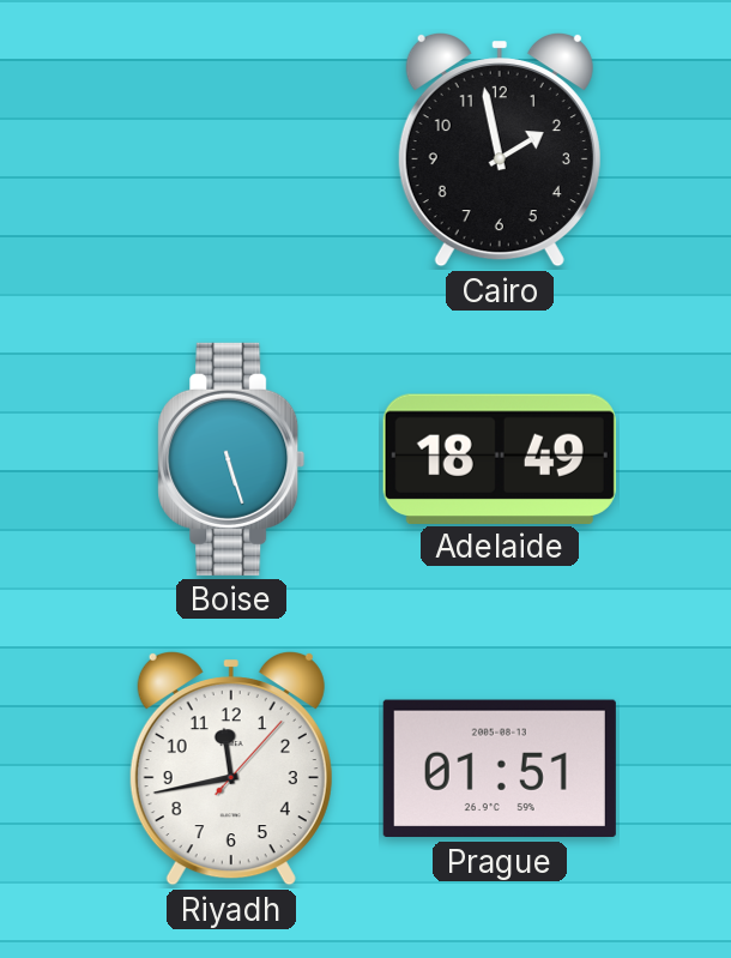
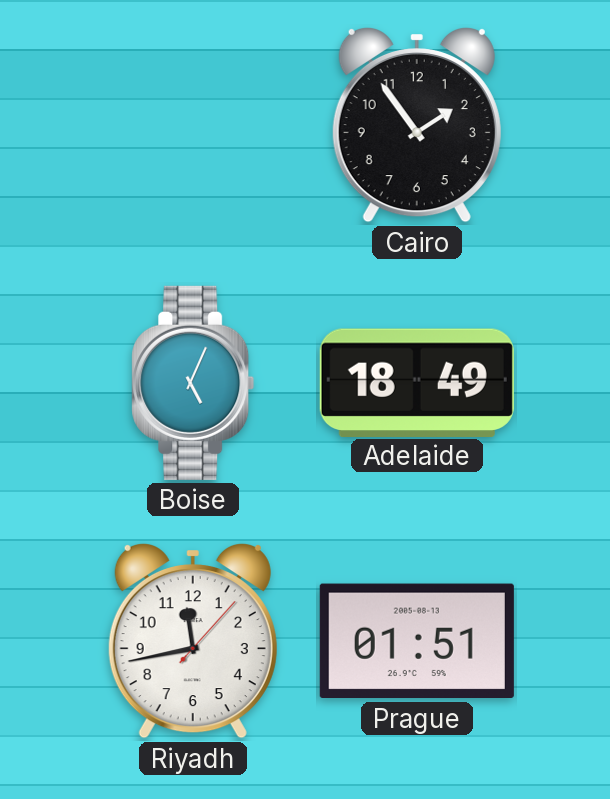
Cairo: 1:58 -> 1:54
Boise: 5:27 -> 5:04
